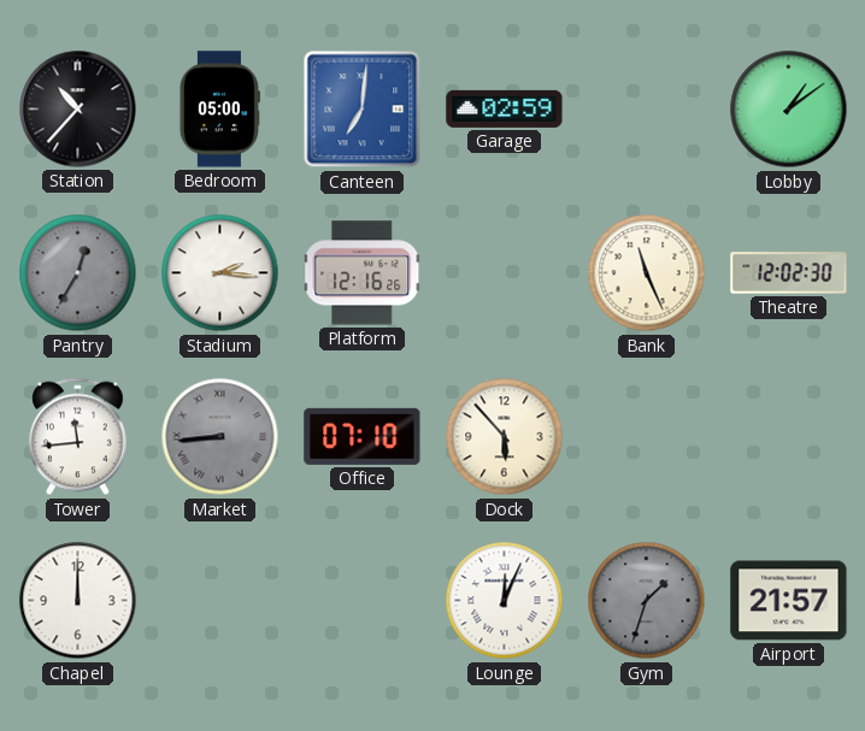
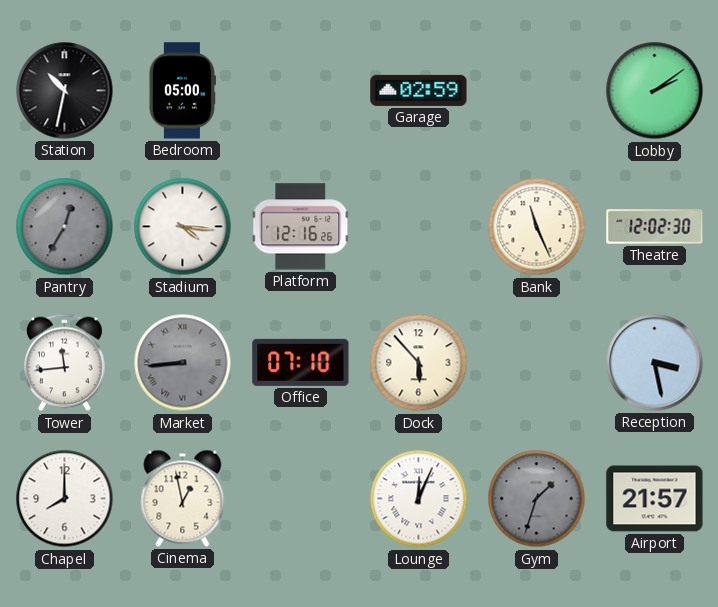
Station: 10:37 -> 10:32
Canteen: 7:01 -> none
Lobby: 1:09 -> 2:09
Stadium: 2:16 -> 4:16
Reception: none -> 3:28
Chapel: 12:00 -> 8:00
Cinema: none -> 12:58
